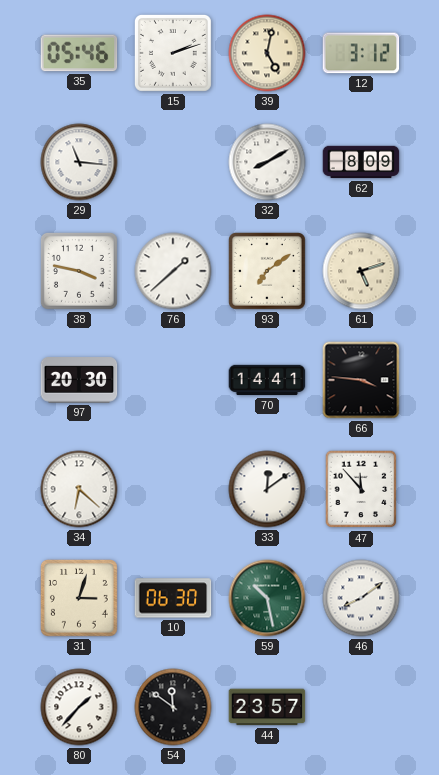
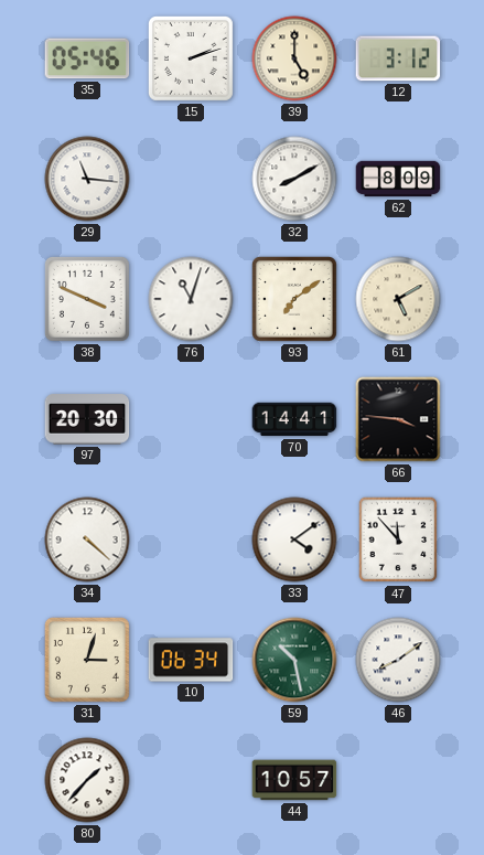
39: 5:02 -> 5:00
38: 3:47 -> 3:49
76: 1:38 -> 11:03
61: 5:12 -> 5:10
34: 6:22 -> 4:22
33: 12:09 -> 4:09
10: 06:30 -> 06:34
54: 11:51 -> none
44: 23:57 -> 10:57
